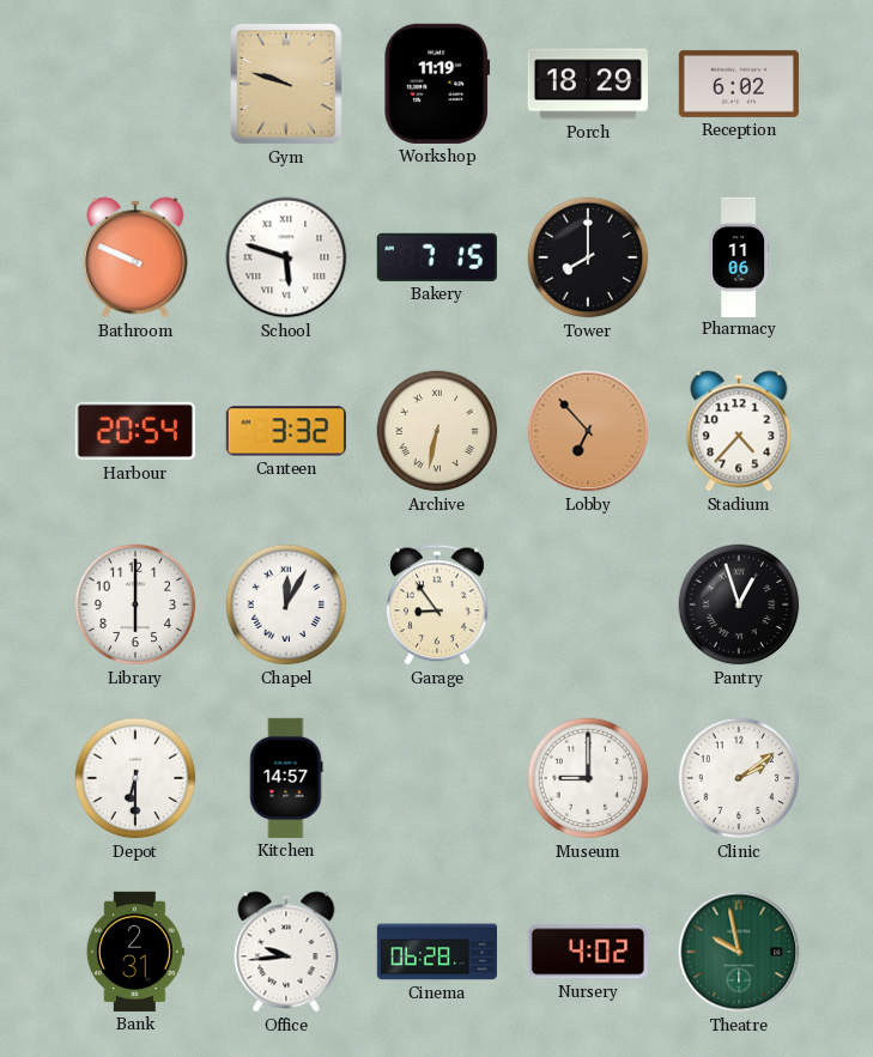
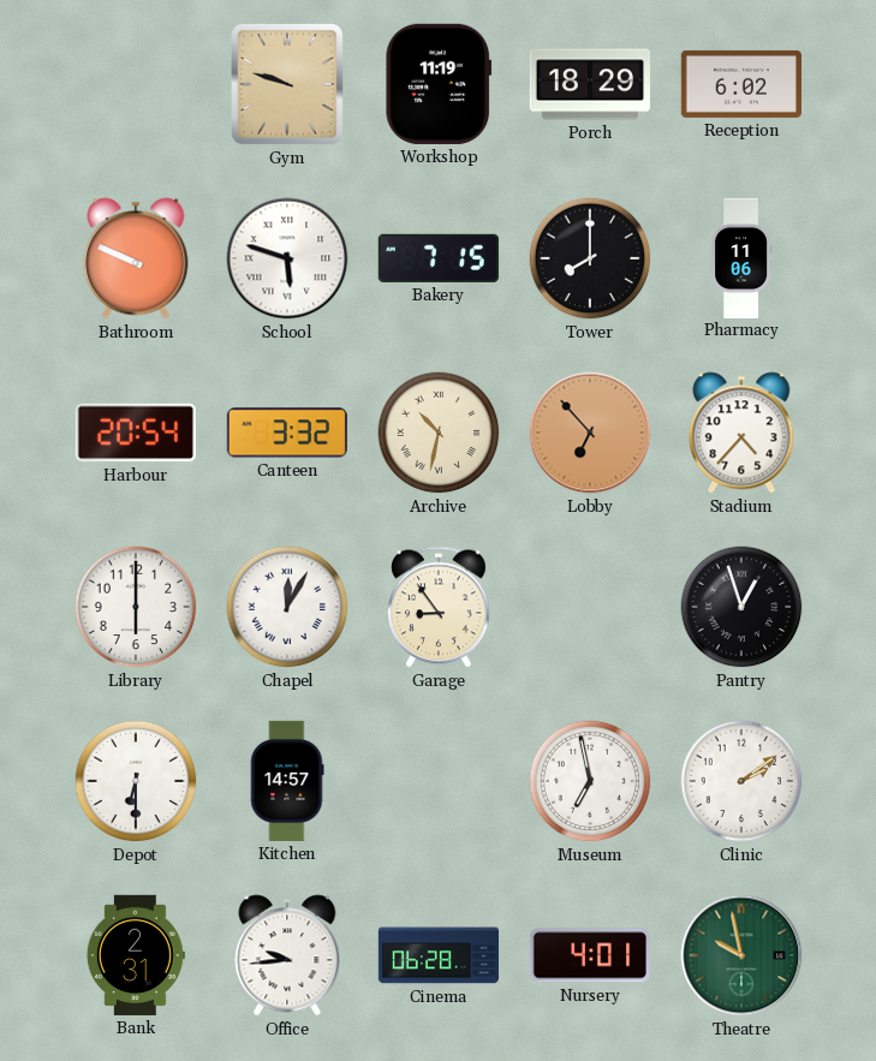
Archive: 6:32 -> 10:32
Museum: 9:00 -> 6:58
Nursery: 4:02 -> 4:01
